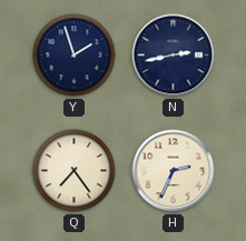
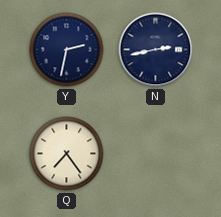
Y: 1:57 -> 2:32
H: 2:34 -> none
